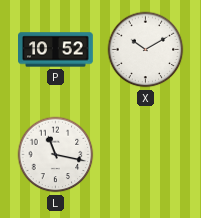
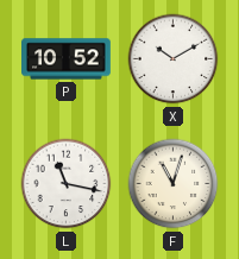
F: none -> 11:03
